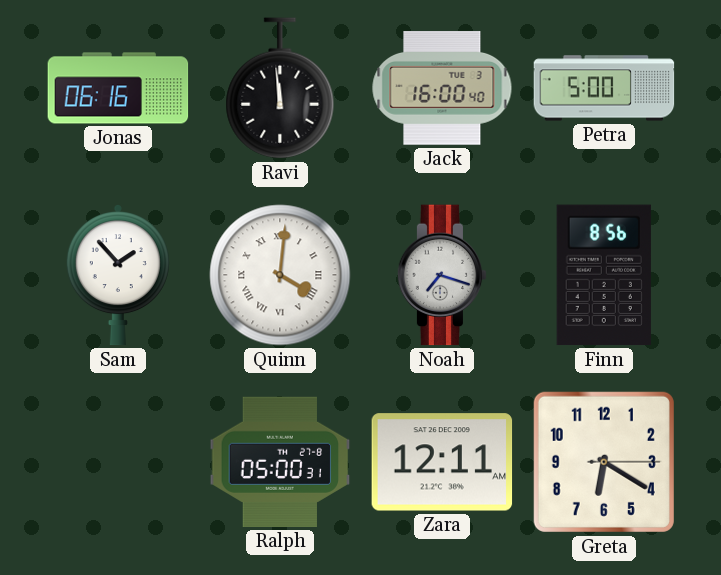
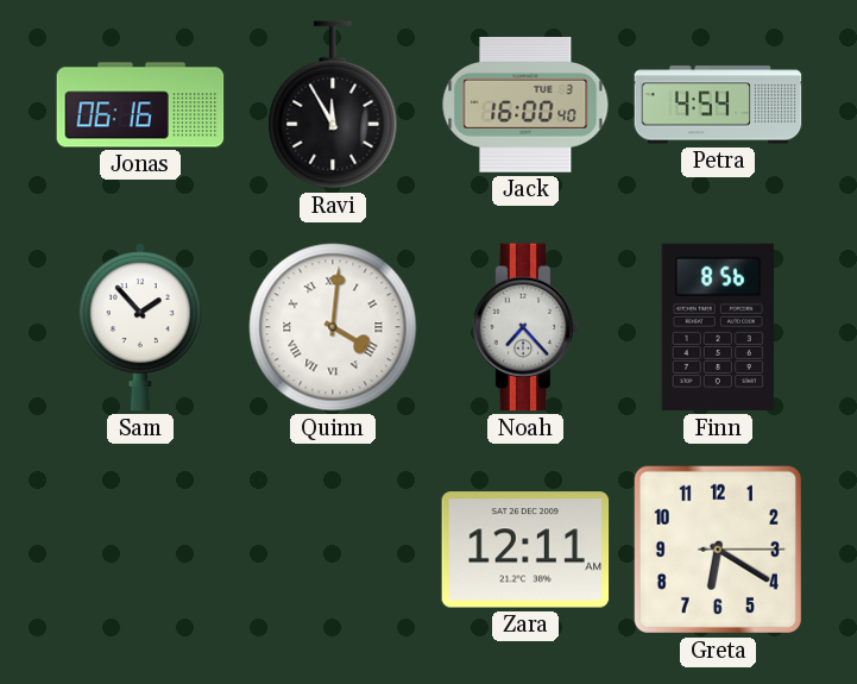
Ravi: 11:59 -> 11:55
Petra: 5:00 -> 4:54
Noah: 7:18 -> 7:23
Ralph: 05:00 -> none
